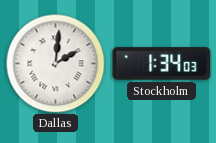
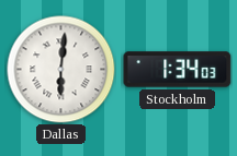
Dallas: 2:01 -> 6:01
